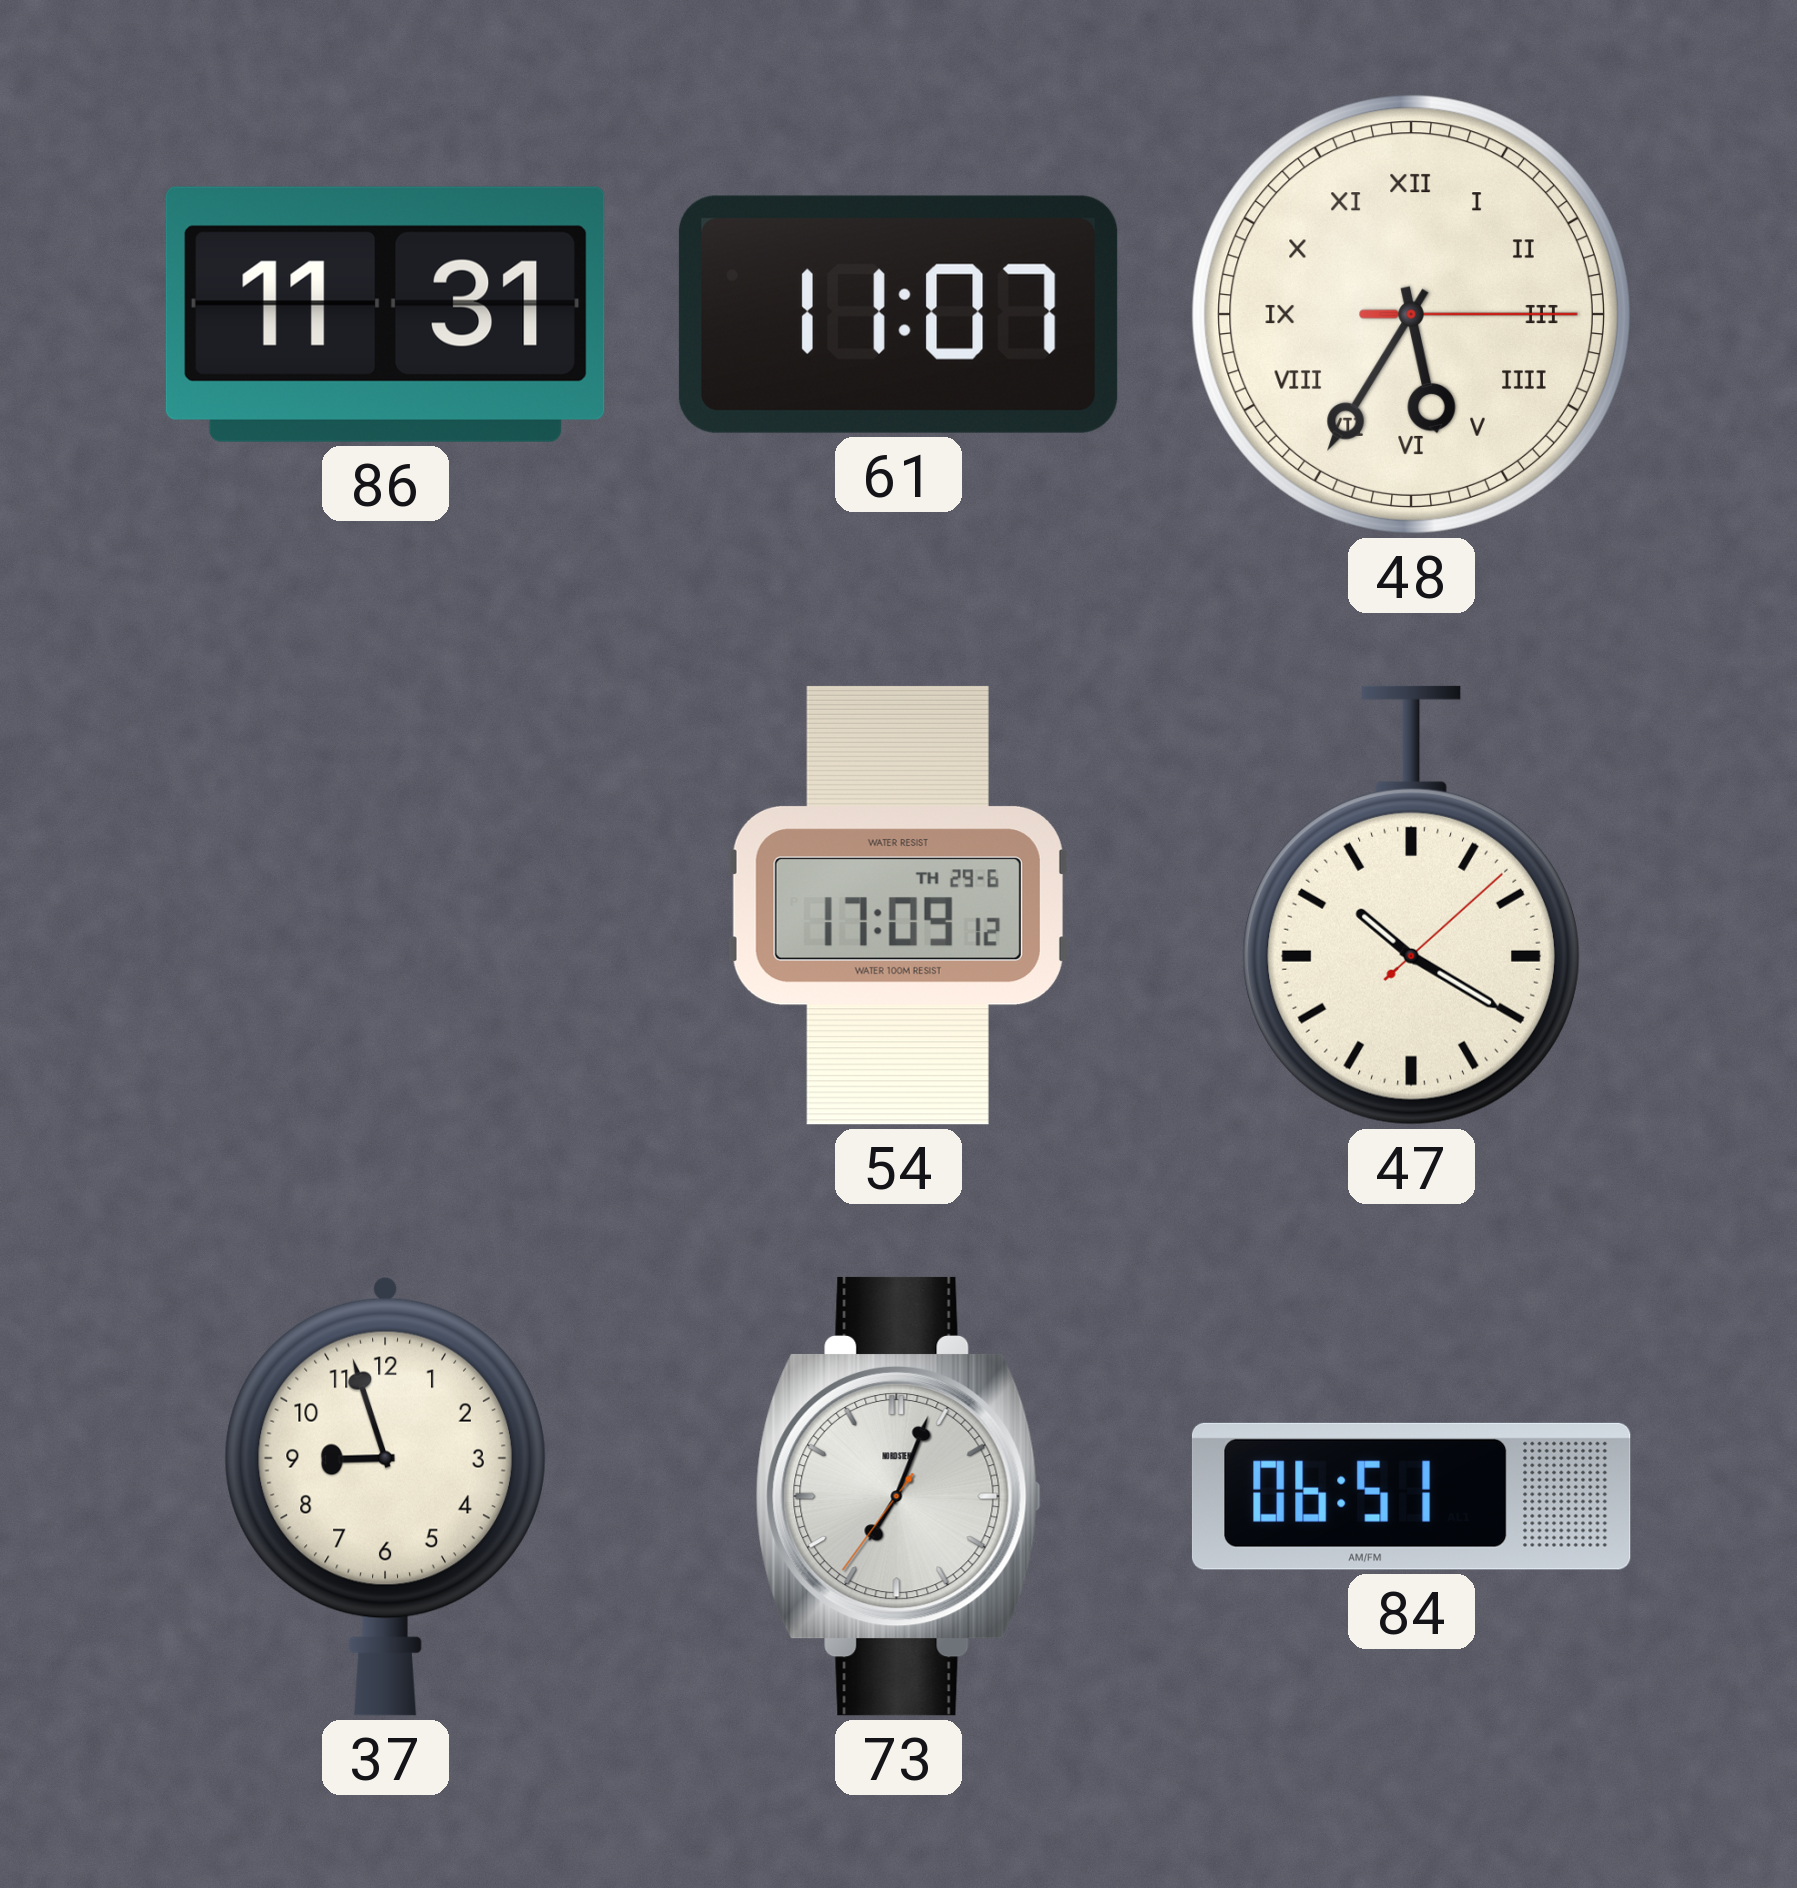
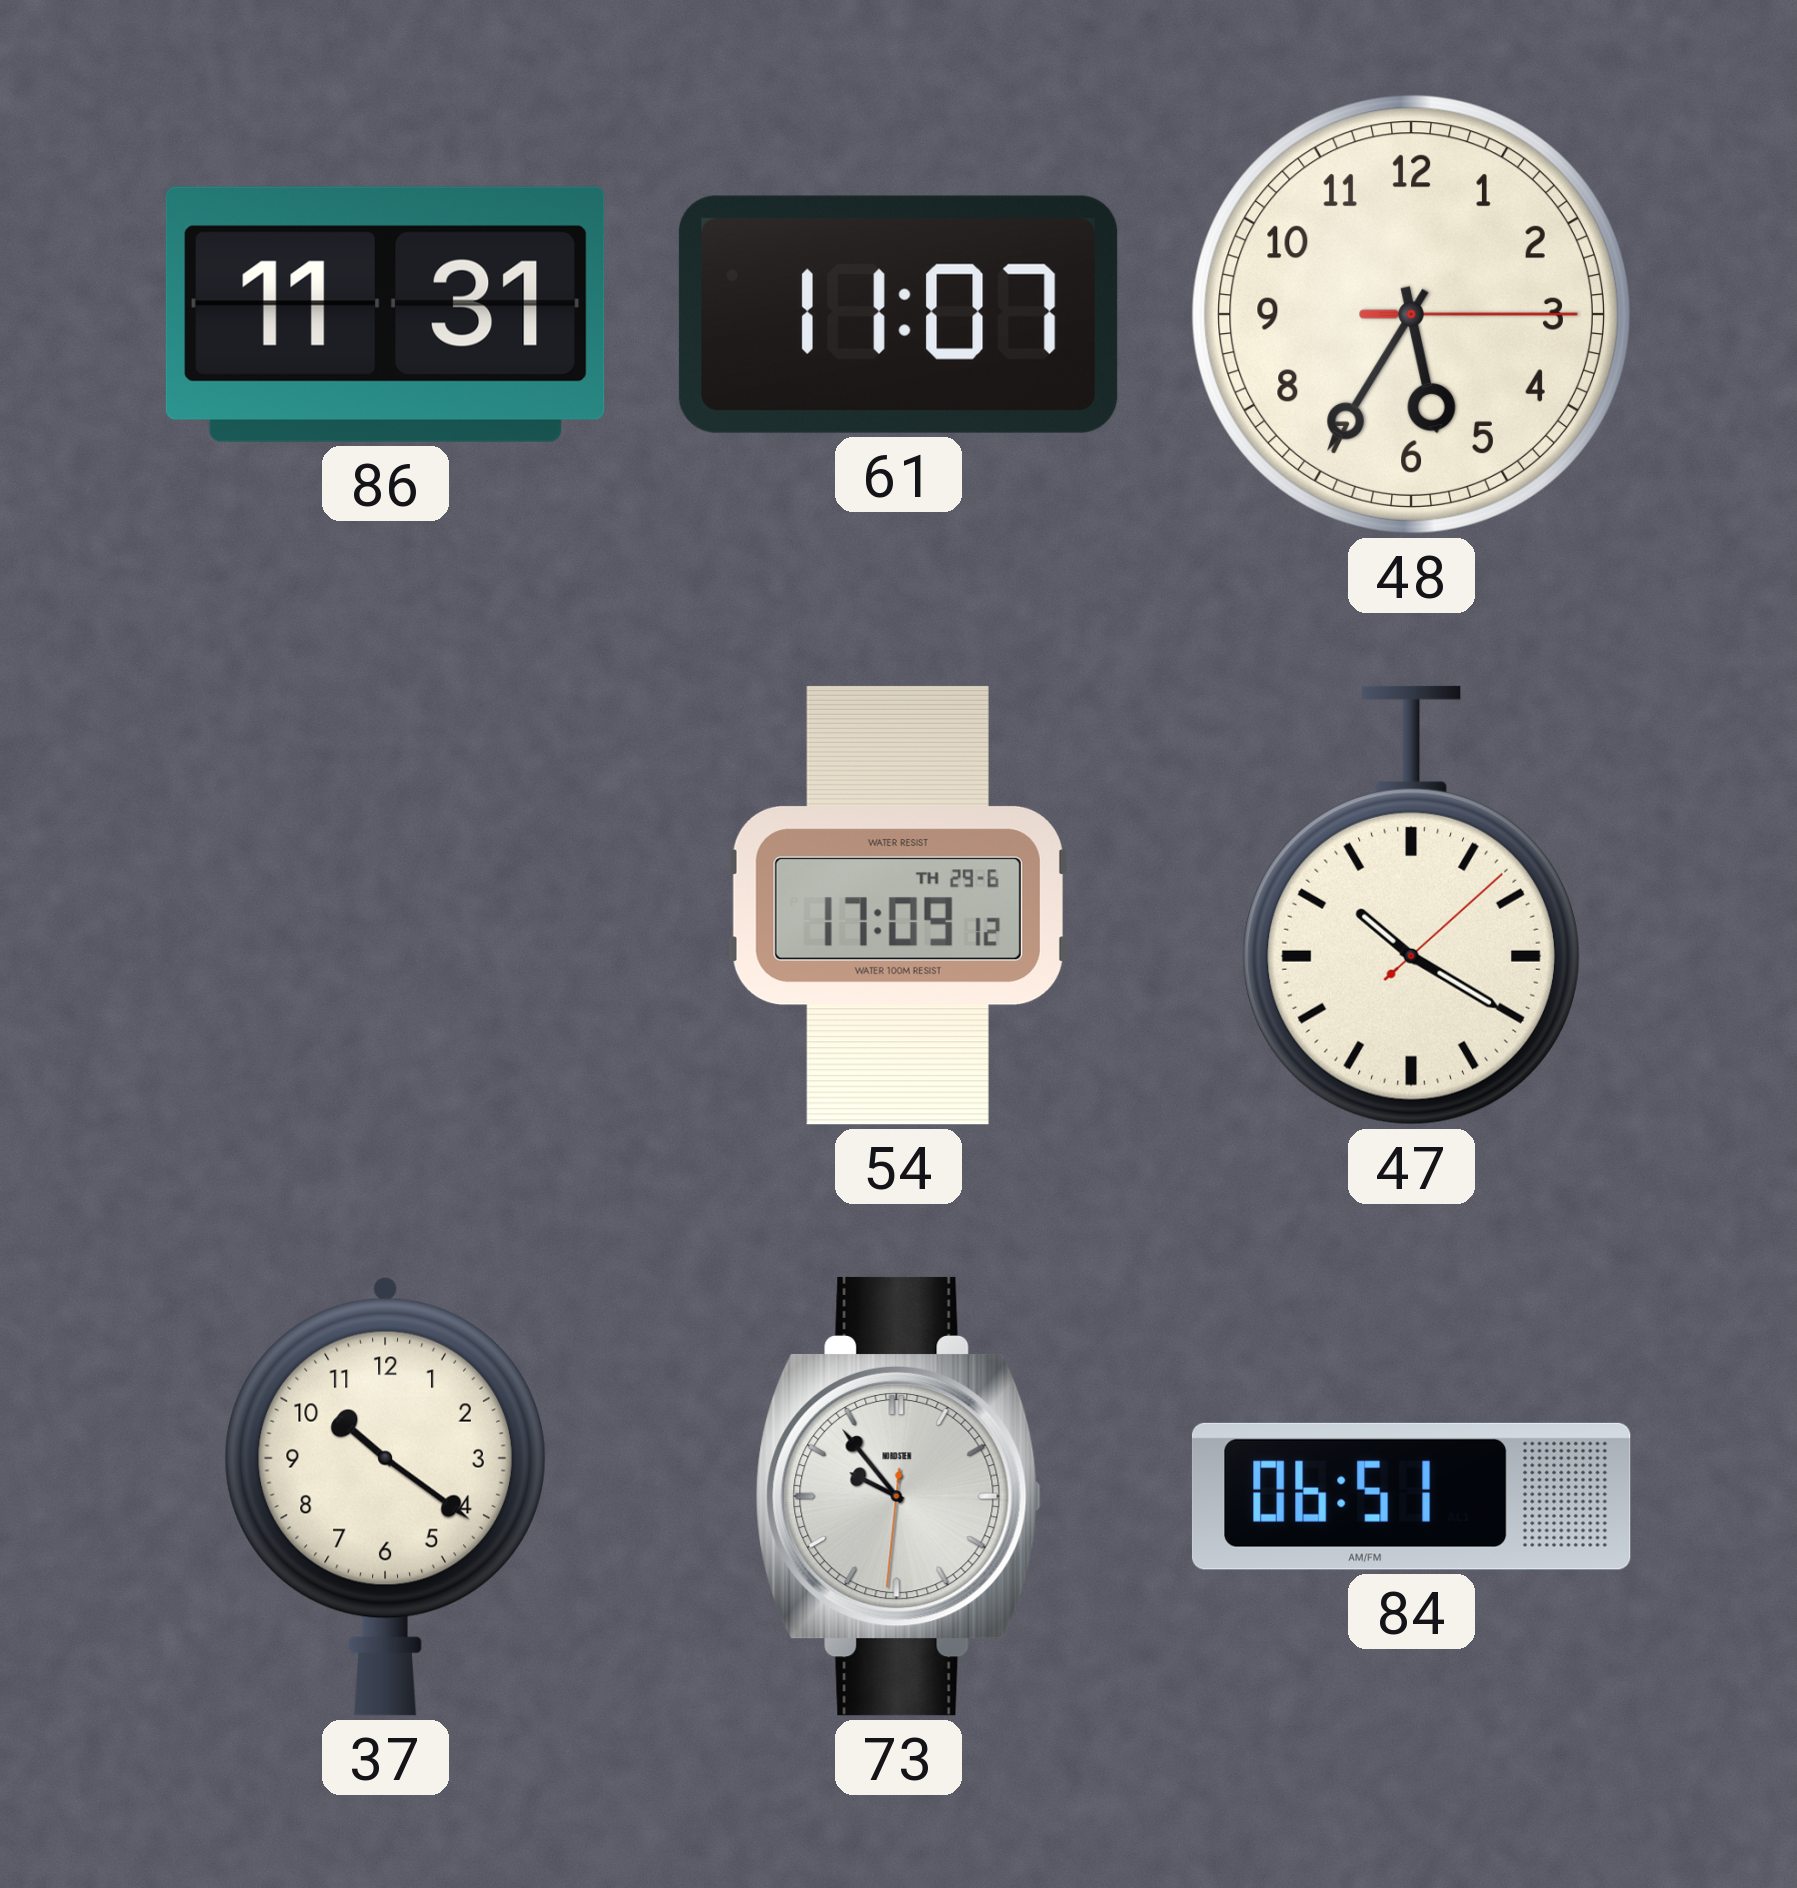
48 numerals: Roman -> Arabic
37: 8:57 -> 10:21
73: 7:03 -> 9:53
